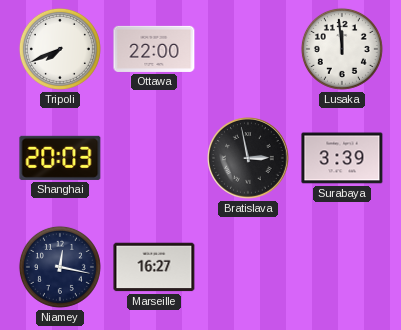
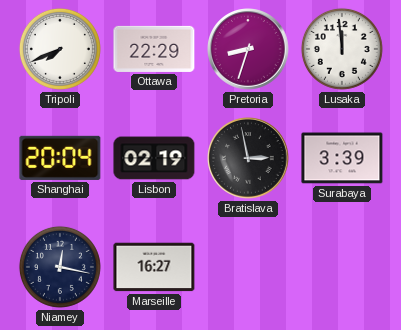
Ottawa: 22:00 -> 22:29
Pretoria: none -> 8:33
Shanghai: 20:03 -> 20:04
Lisbon: none -> 02:19
